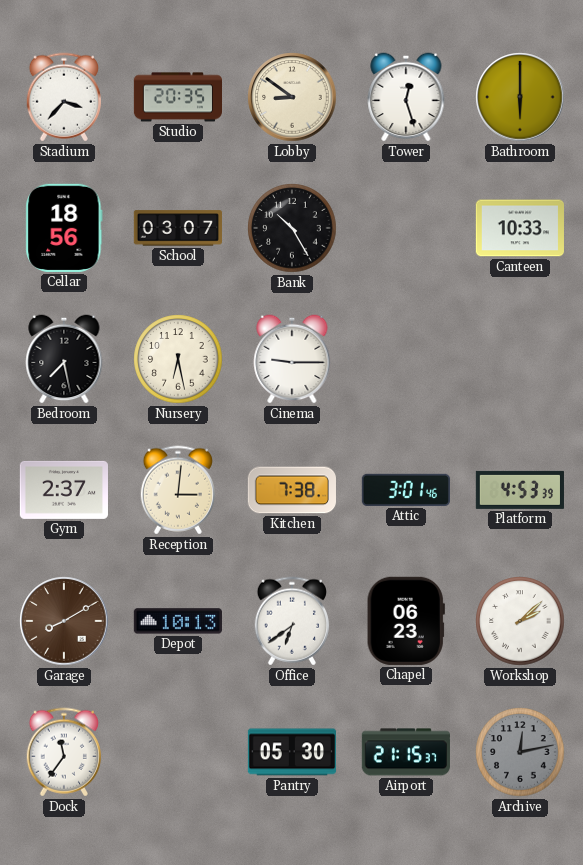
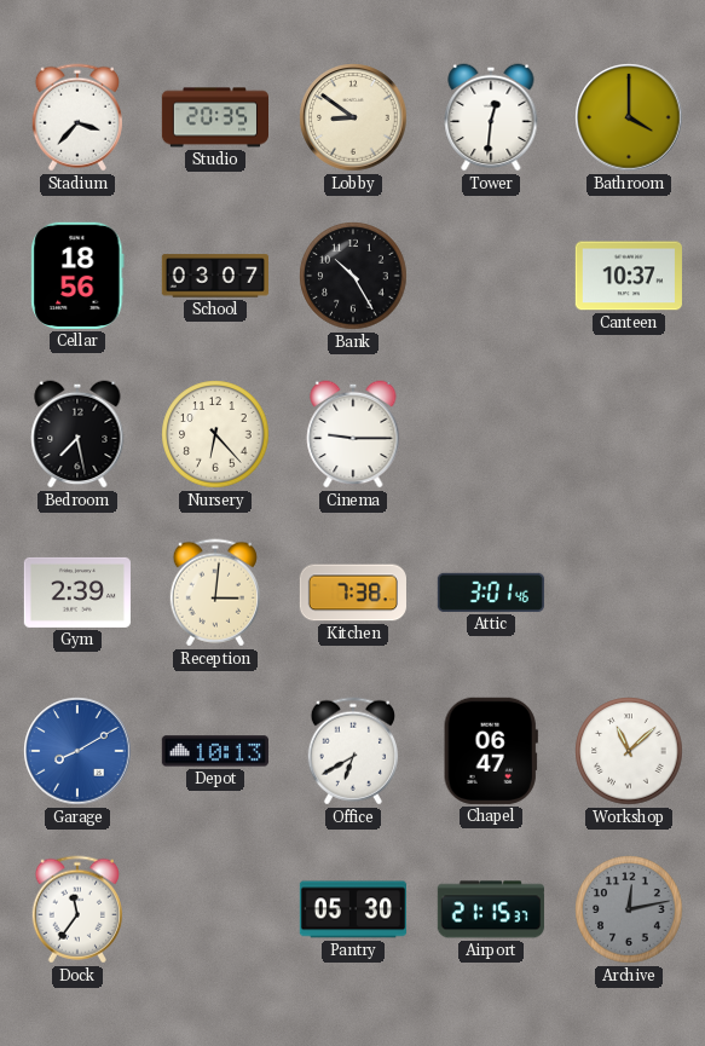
Tower: 12:27 -> 12:31
Bathroom: 6:00 -> 4:00
Canteen: 10:33 -> 10:37
Nursery: 6:28 -> 6:23
Gym: 2:37 -> 2:39
Platform: 4:53 -> none
Garage dial: brown -> blue
Office: 6:39 -> 6:40
Chapel: 06:23 -> 06:47
Workshop: 2:08 -> 11:08
